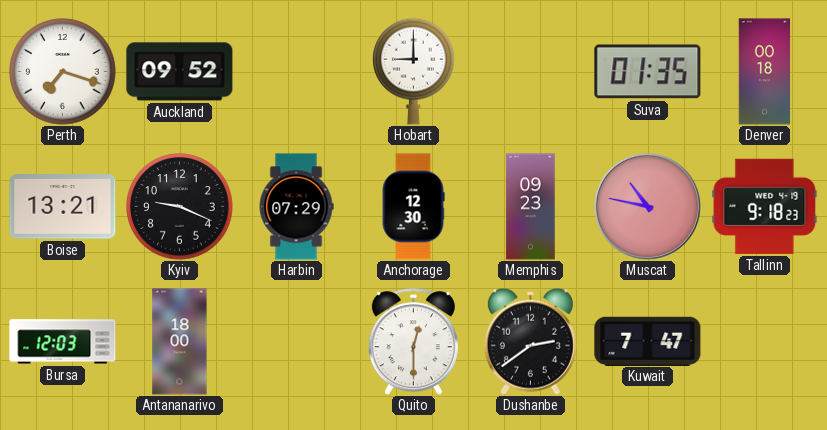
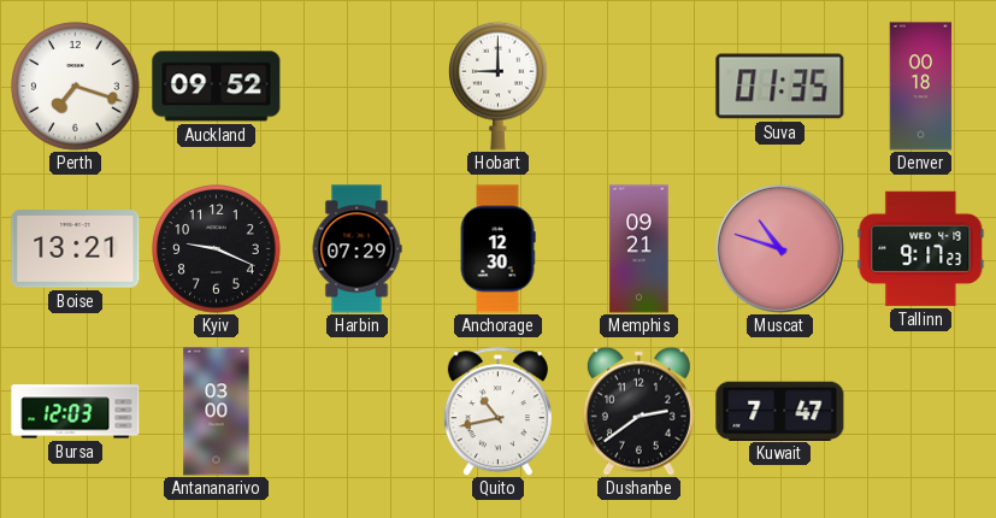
Memphis: 09:23 -> 09:21
Muscat: 10:47 -> 10:48
Tallinn: 9:18 -> 9:17
Antananarivo: 18:00 -> 03:00
Quito: 12:30 -> 10:43
